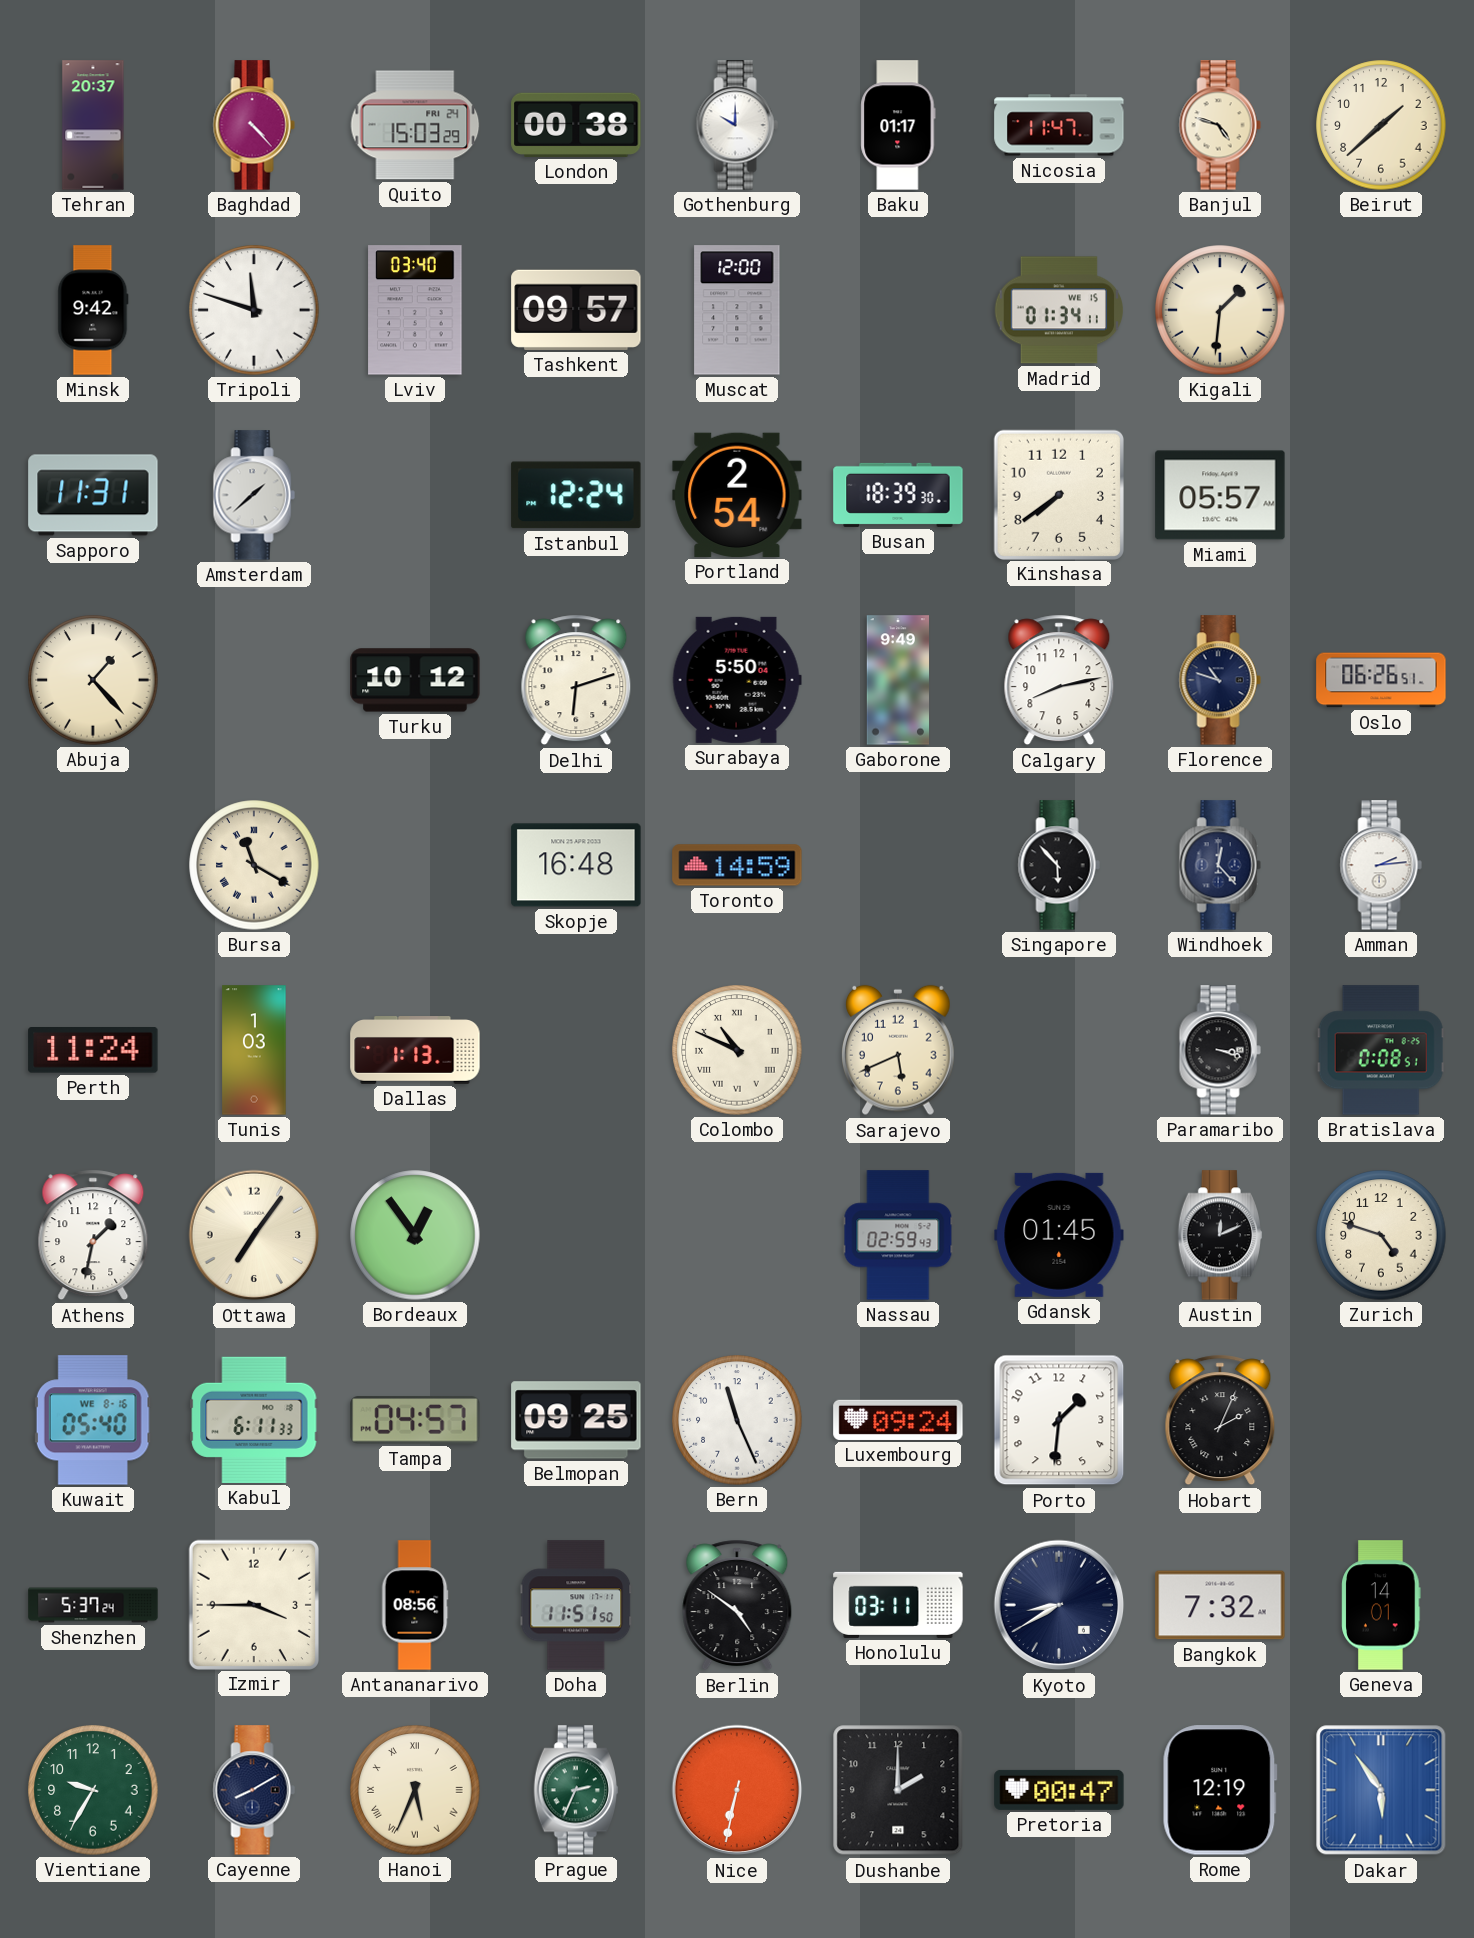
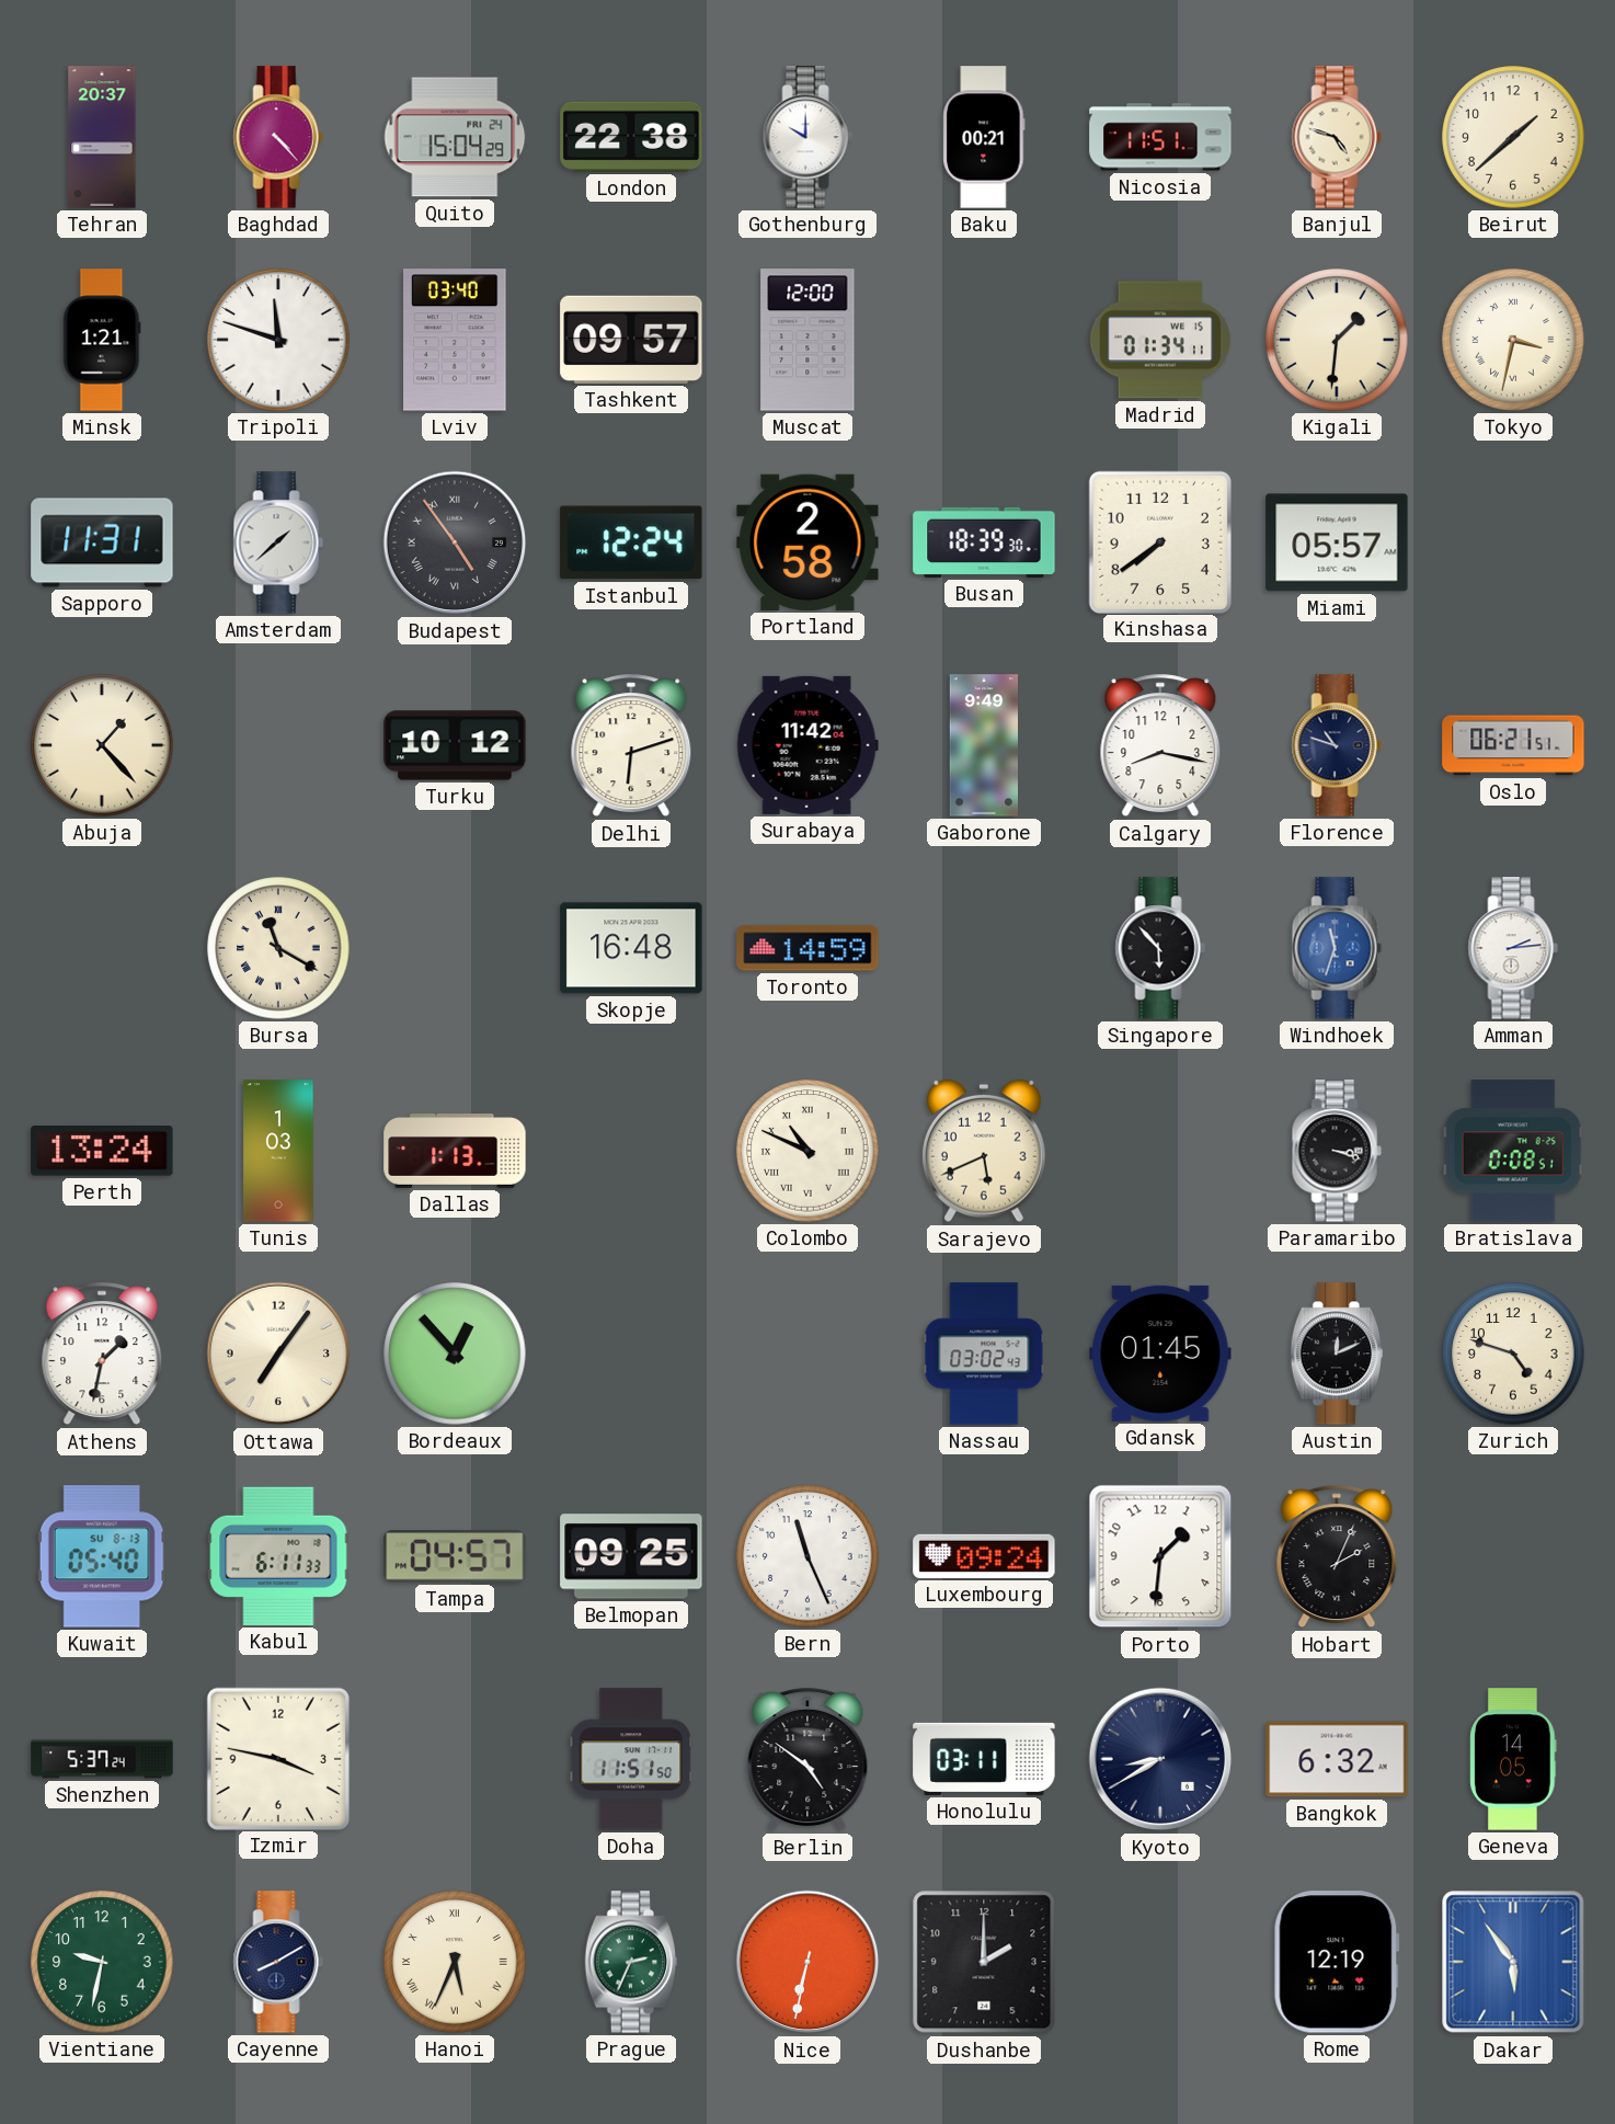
Quito: 15:03 -> 15:04
London: 00:38 -> 22:38
Baku: 01:17 -> 00:21
Nicosia: 11:47 -> 11:51
Minsk: 9:42 -> 1:21
Tokyo: none -> 3:32
Budapest: none -> 4:54
Portland: 2:54 -> 2:58
Surabaya: 5:50 -> 11:42
Calgary: 8:13 -> 8:17
Oslo: 06:26 -> 06:21
Windhoek: 12:23 -> 11:33
Windhoek dial: navy -> blue
Perth: 11:24 -> 13:24
Bordeaux: 12:54 -> 12:53
Nassau: 02:59 -> 03:02
Kuwait date: WE 8-16 -> SU 8-13
Izmir: 3:45 -> 3:47
Antananarivo: 08:56 -> none
Bangkok: 7:32 -> 6:32
Geneva: 14:01 -> 14:05
Vientiane: 9:35 -> 9:32
Pretoria: 00:47 -> none
